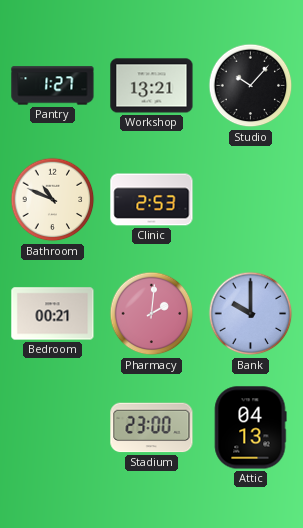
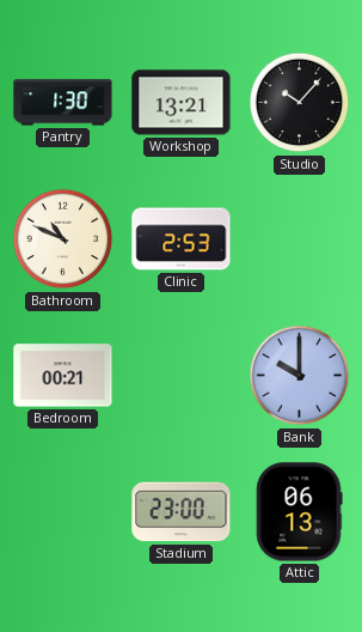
Pantry: 1:27 -> 1:30
Pharmacy: 2:01 -> none
Attic: 04:13 -> 06:13
